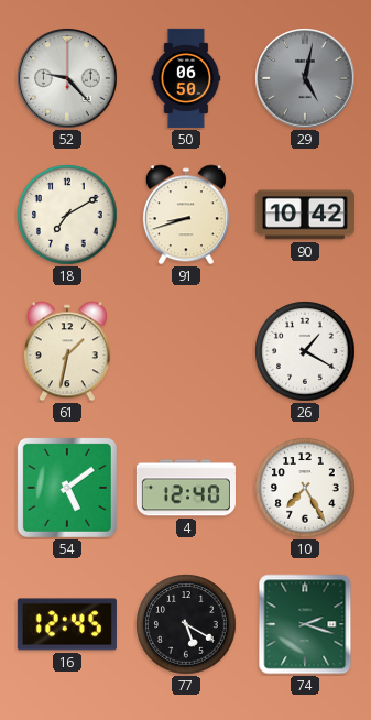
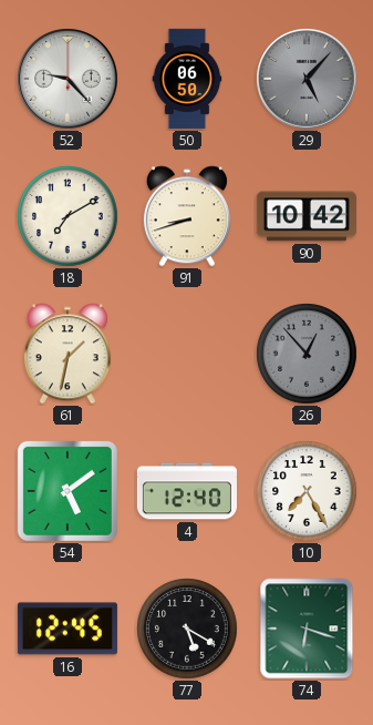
29: 5:02 -> 5:07
26: 1:20 -> 12:53
26 dial: white -> grey
74: 2:18 -> 6:18
